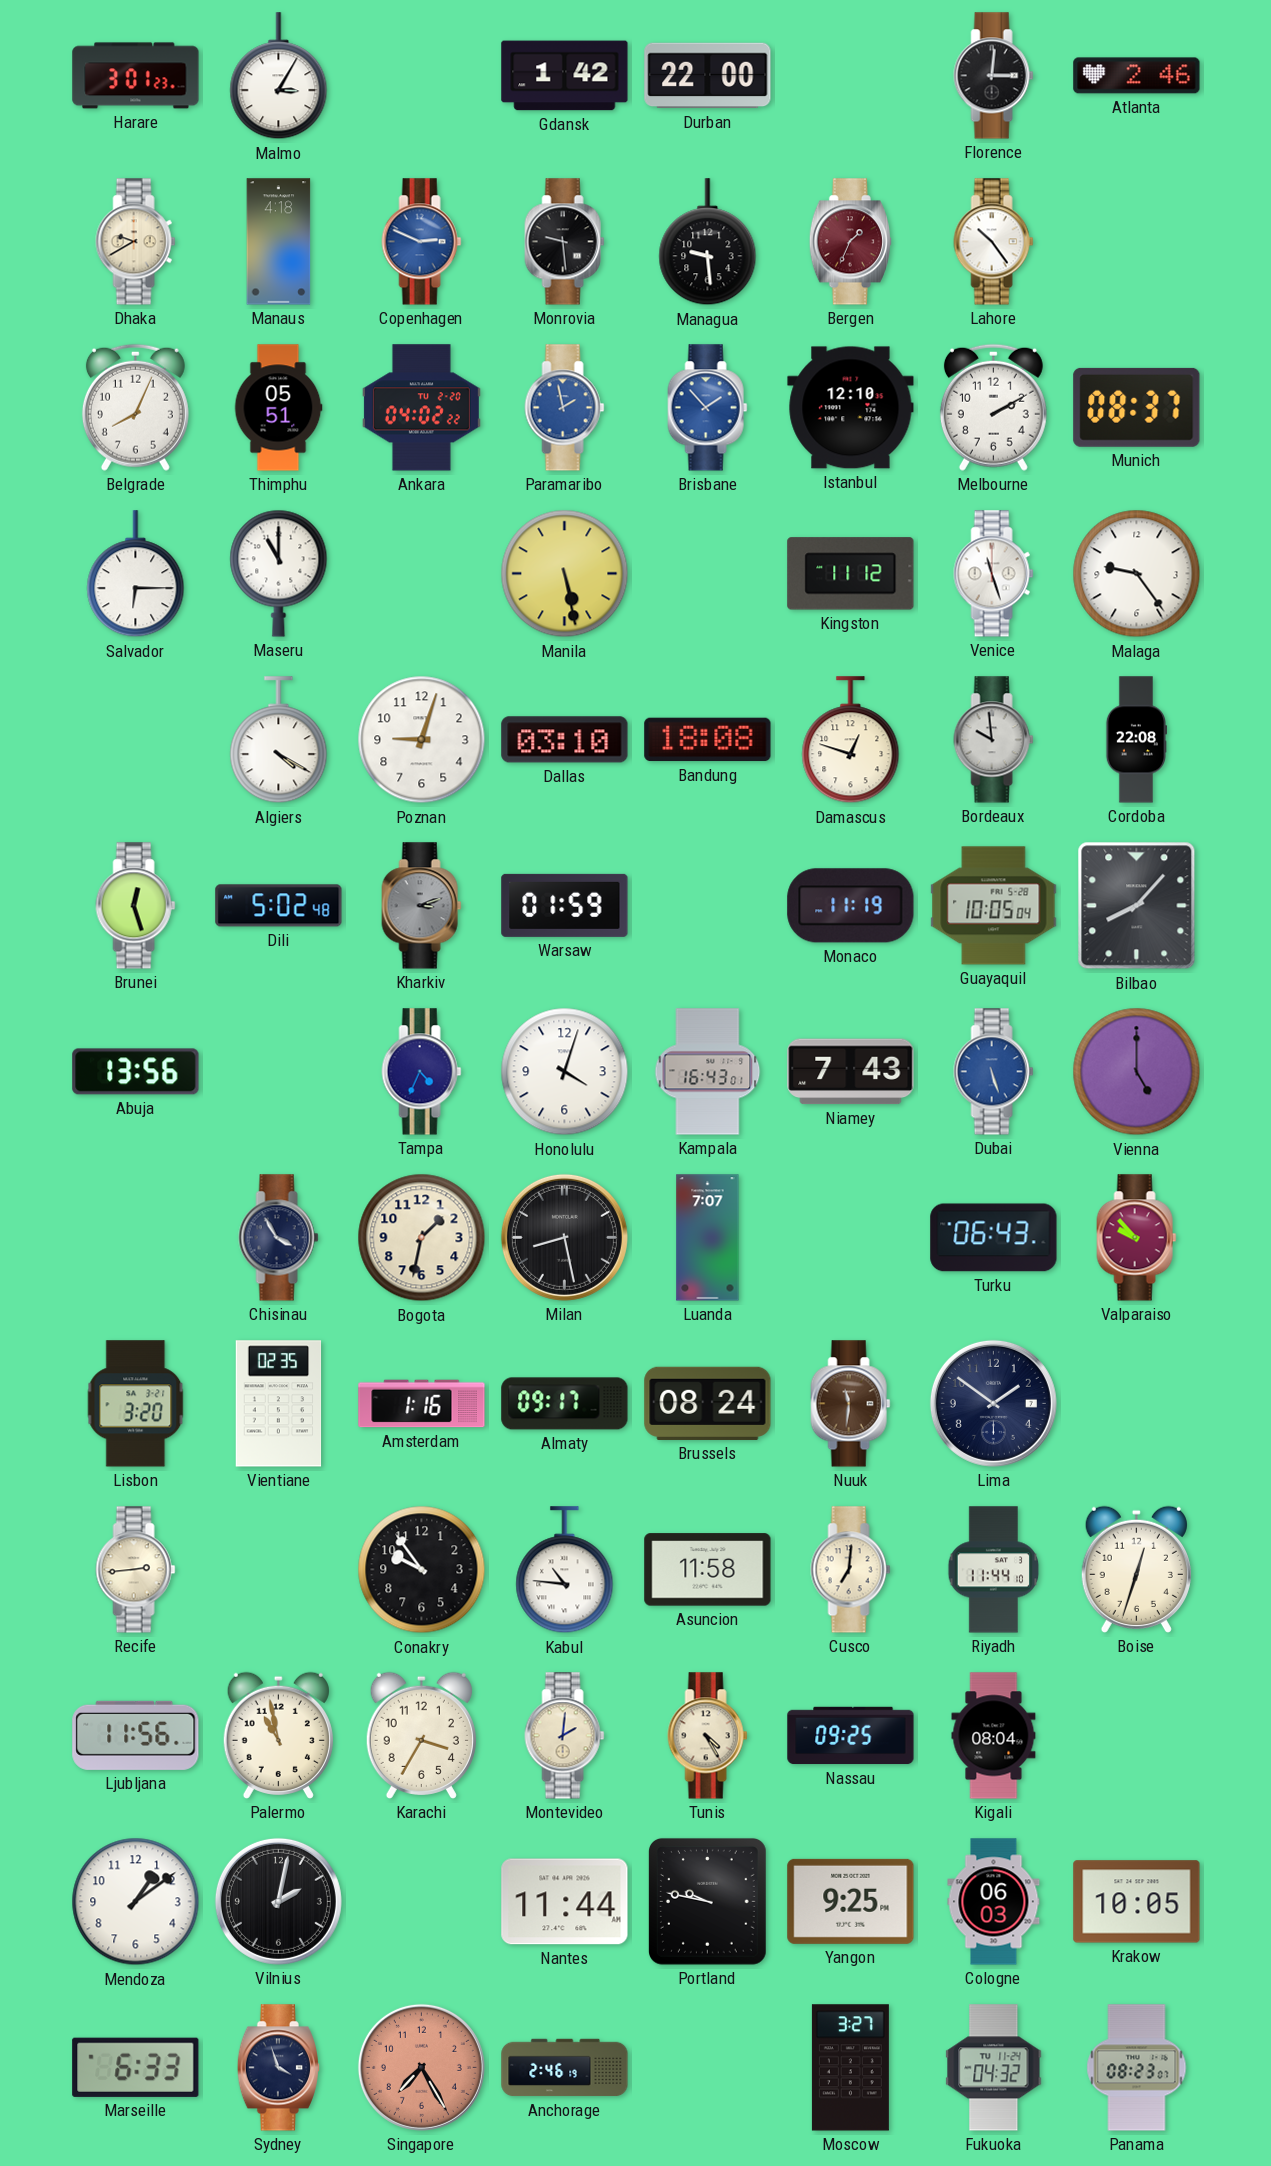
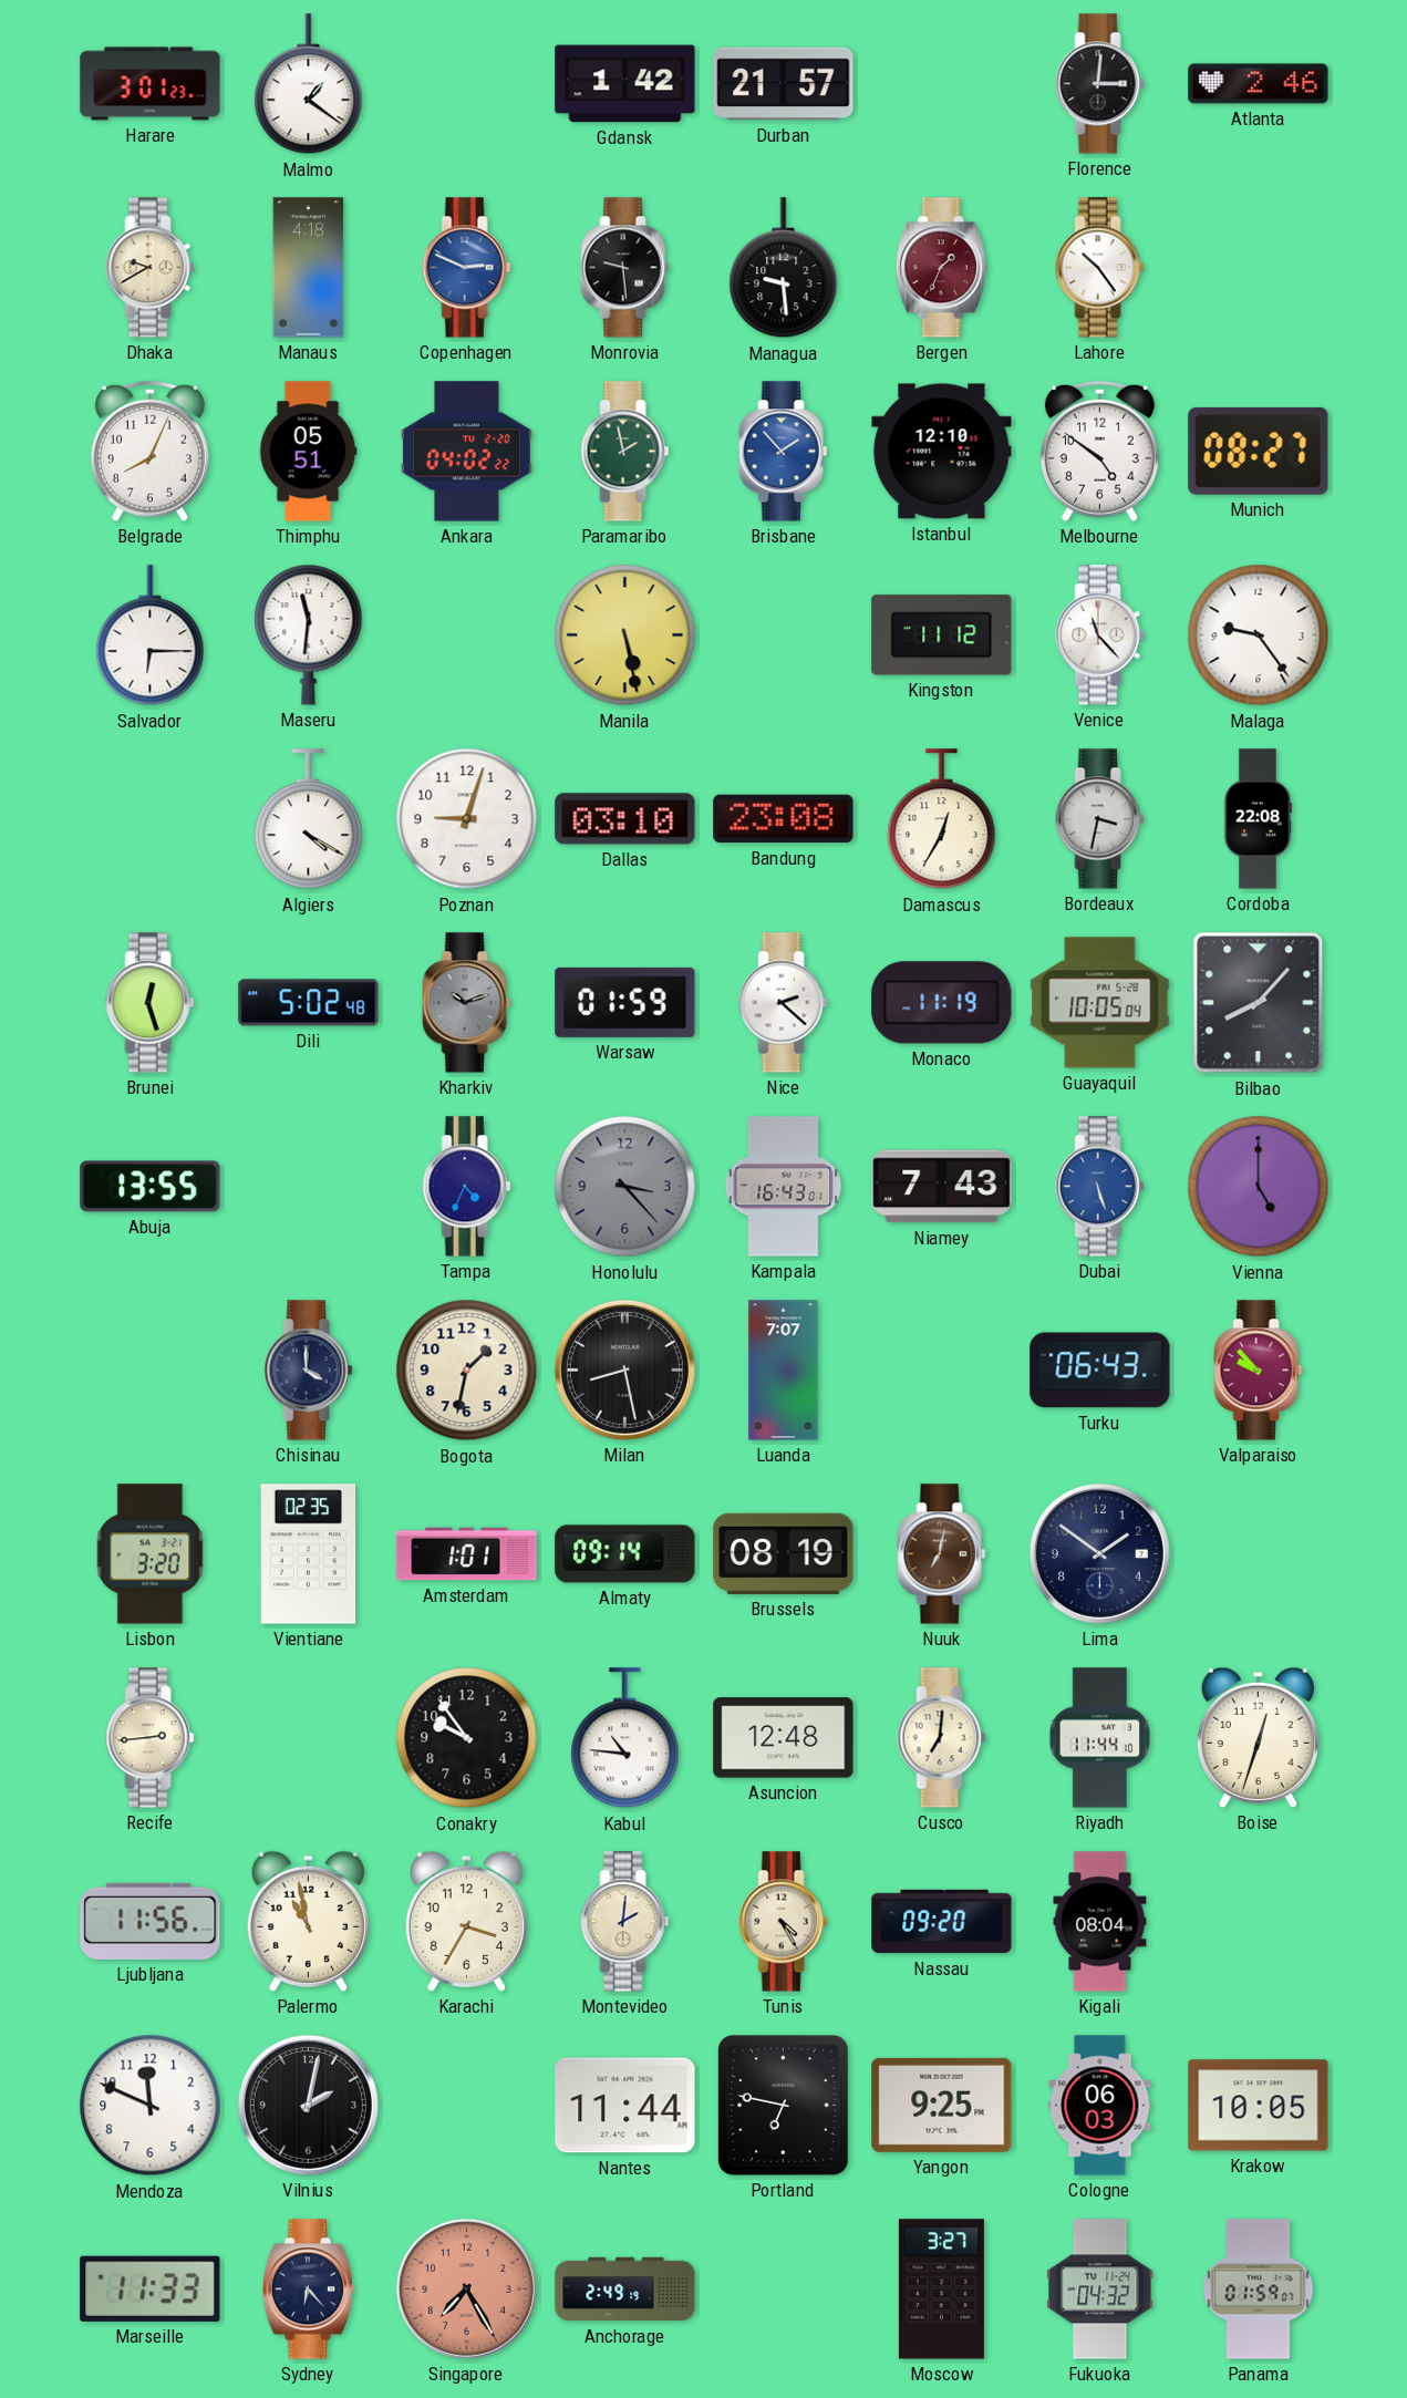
Malmo: 3:05 -> 1:21
Durban: 22:00 -> 21:57
Paramaribo dial: blue -> green
Melbourne: 2:10 -> 4:51
Munich: 08:37 -> 08:27
Maseru: 11:00 -> 11:31
Venice: 11:27 -> 11:23
Bandung: 18:08 -> 23:08
Damascus: 12:48 -> 12:35
Bordeaux: 9:59 -> 3:32
Kharkiv: 3:12 -> 10:12
Nice: none -> 2:22
Abuja: 13:56 -> 13:55
Honolulu: 4:03 -> 3:23
Honolulu dial: white -> grey
Chisinau: 3:55 -> 4:00
Amsterdam: 1:16 -> 1:01
Almaty: 09:17 -> 09:14
Brussels: 08:24 -> 08:19
Nuuk: 11:31 -> 7:02
Asuncion: 11:58 -> 12:48
Nassau: 09:25 -> 09:20
Mendoza: 1:09 -> 11:49
Portland: 9:47 -> 6:47
Marseille: 6:33 -> 11:33
Sydney: 3:57 -> 6:23
Anchorage: 2:46 -> 2:49
Panama: 08:23 -> 01:59
